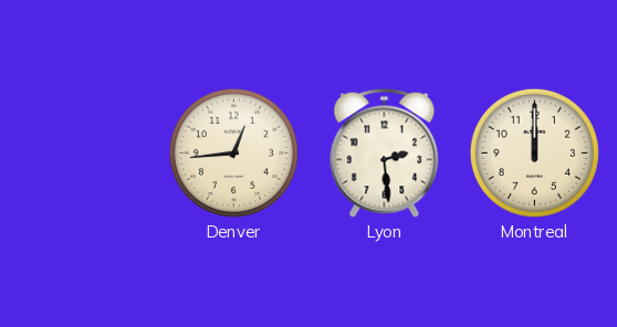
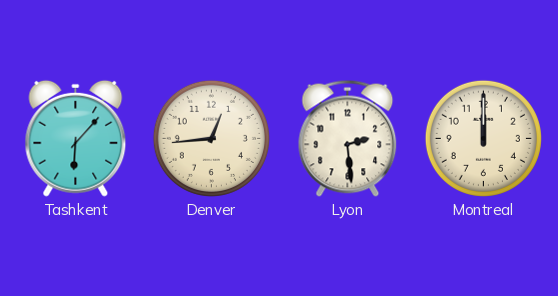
Tashkent: none -> 6:07
